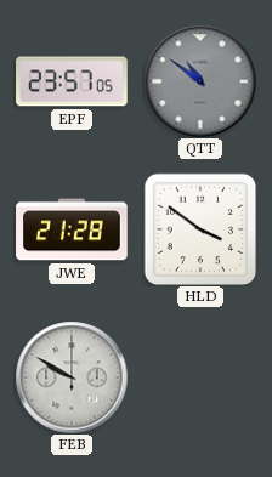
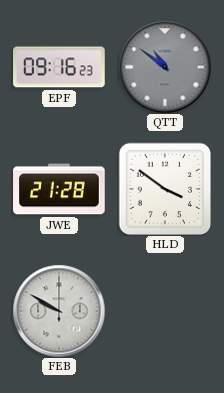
EPF: 23:57 -> 09:16
